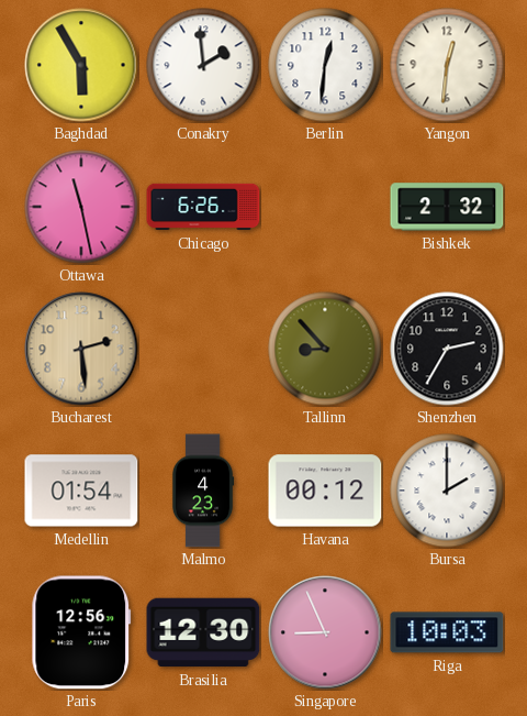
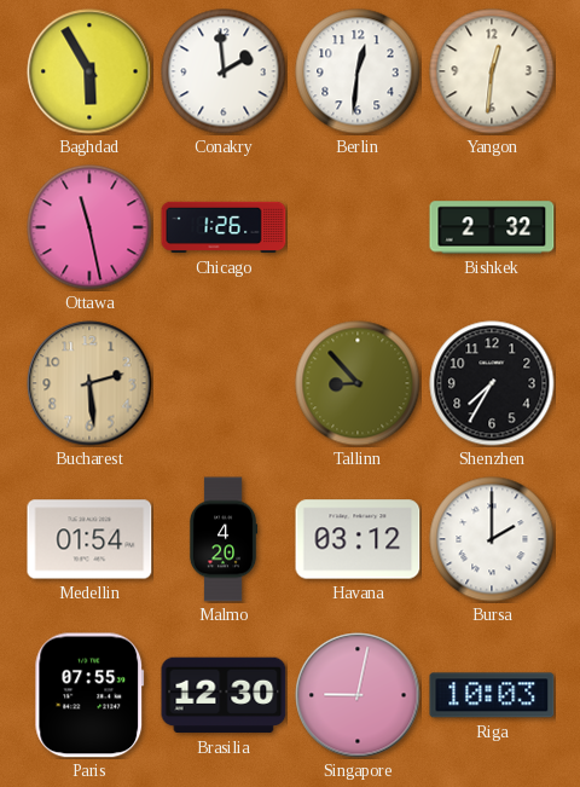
Chicago: 6:26 -> 1:26
Shenzhen: 2:35 -> 7:35
Malmo: 4:23 -> 4:20
Havana: 00:12 -> 03:12
Paris: 12:56 -> 07:55
Singapore: 8:56 -> 9:02
